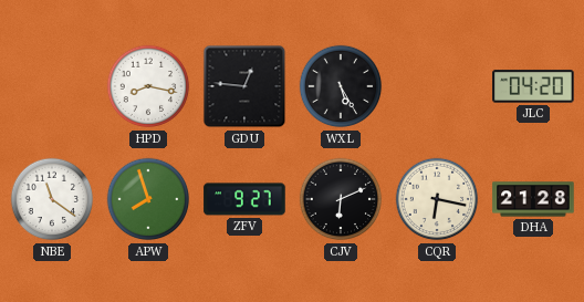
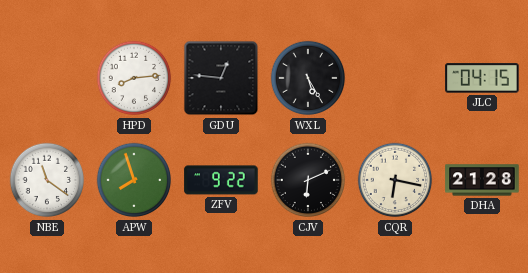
HPD: 8:17 -> 8:14
JLC: 04:20 -> 04:15
ZFV: 9:27 -> 9:22
